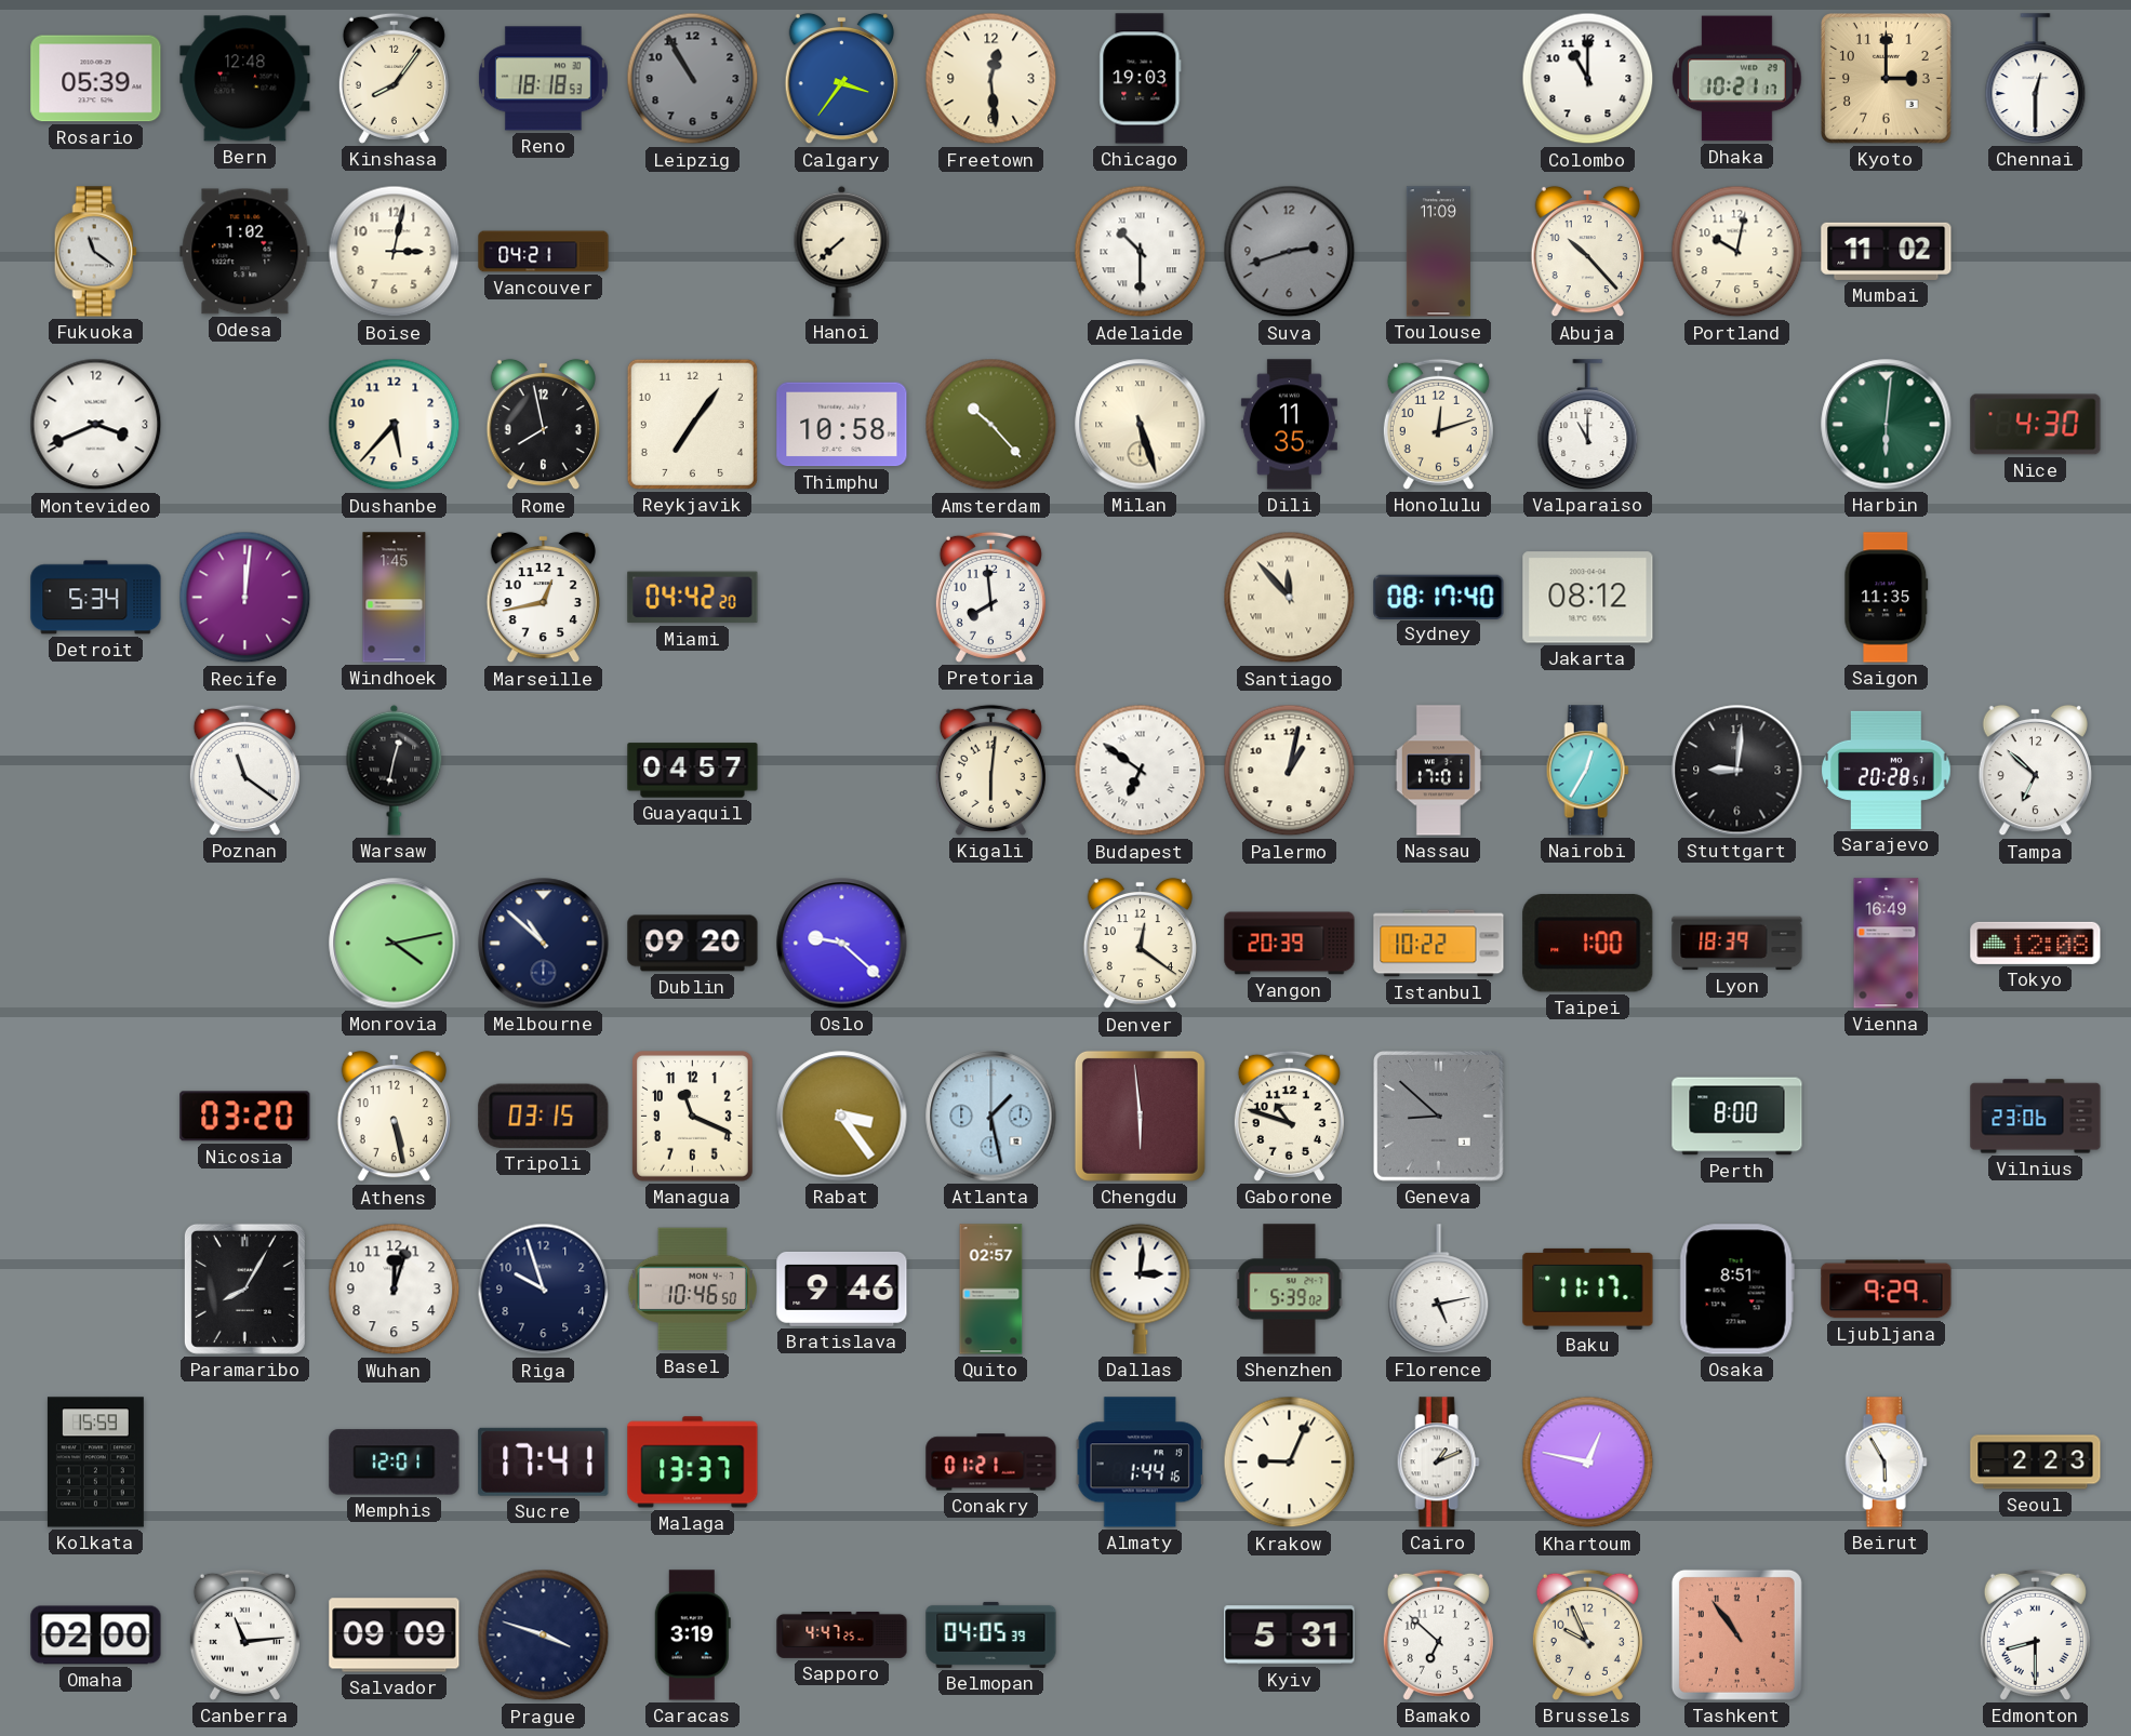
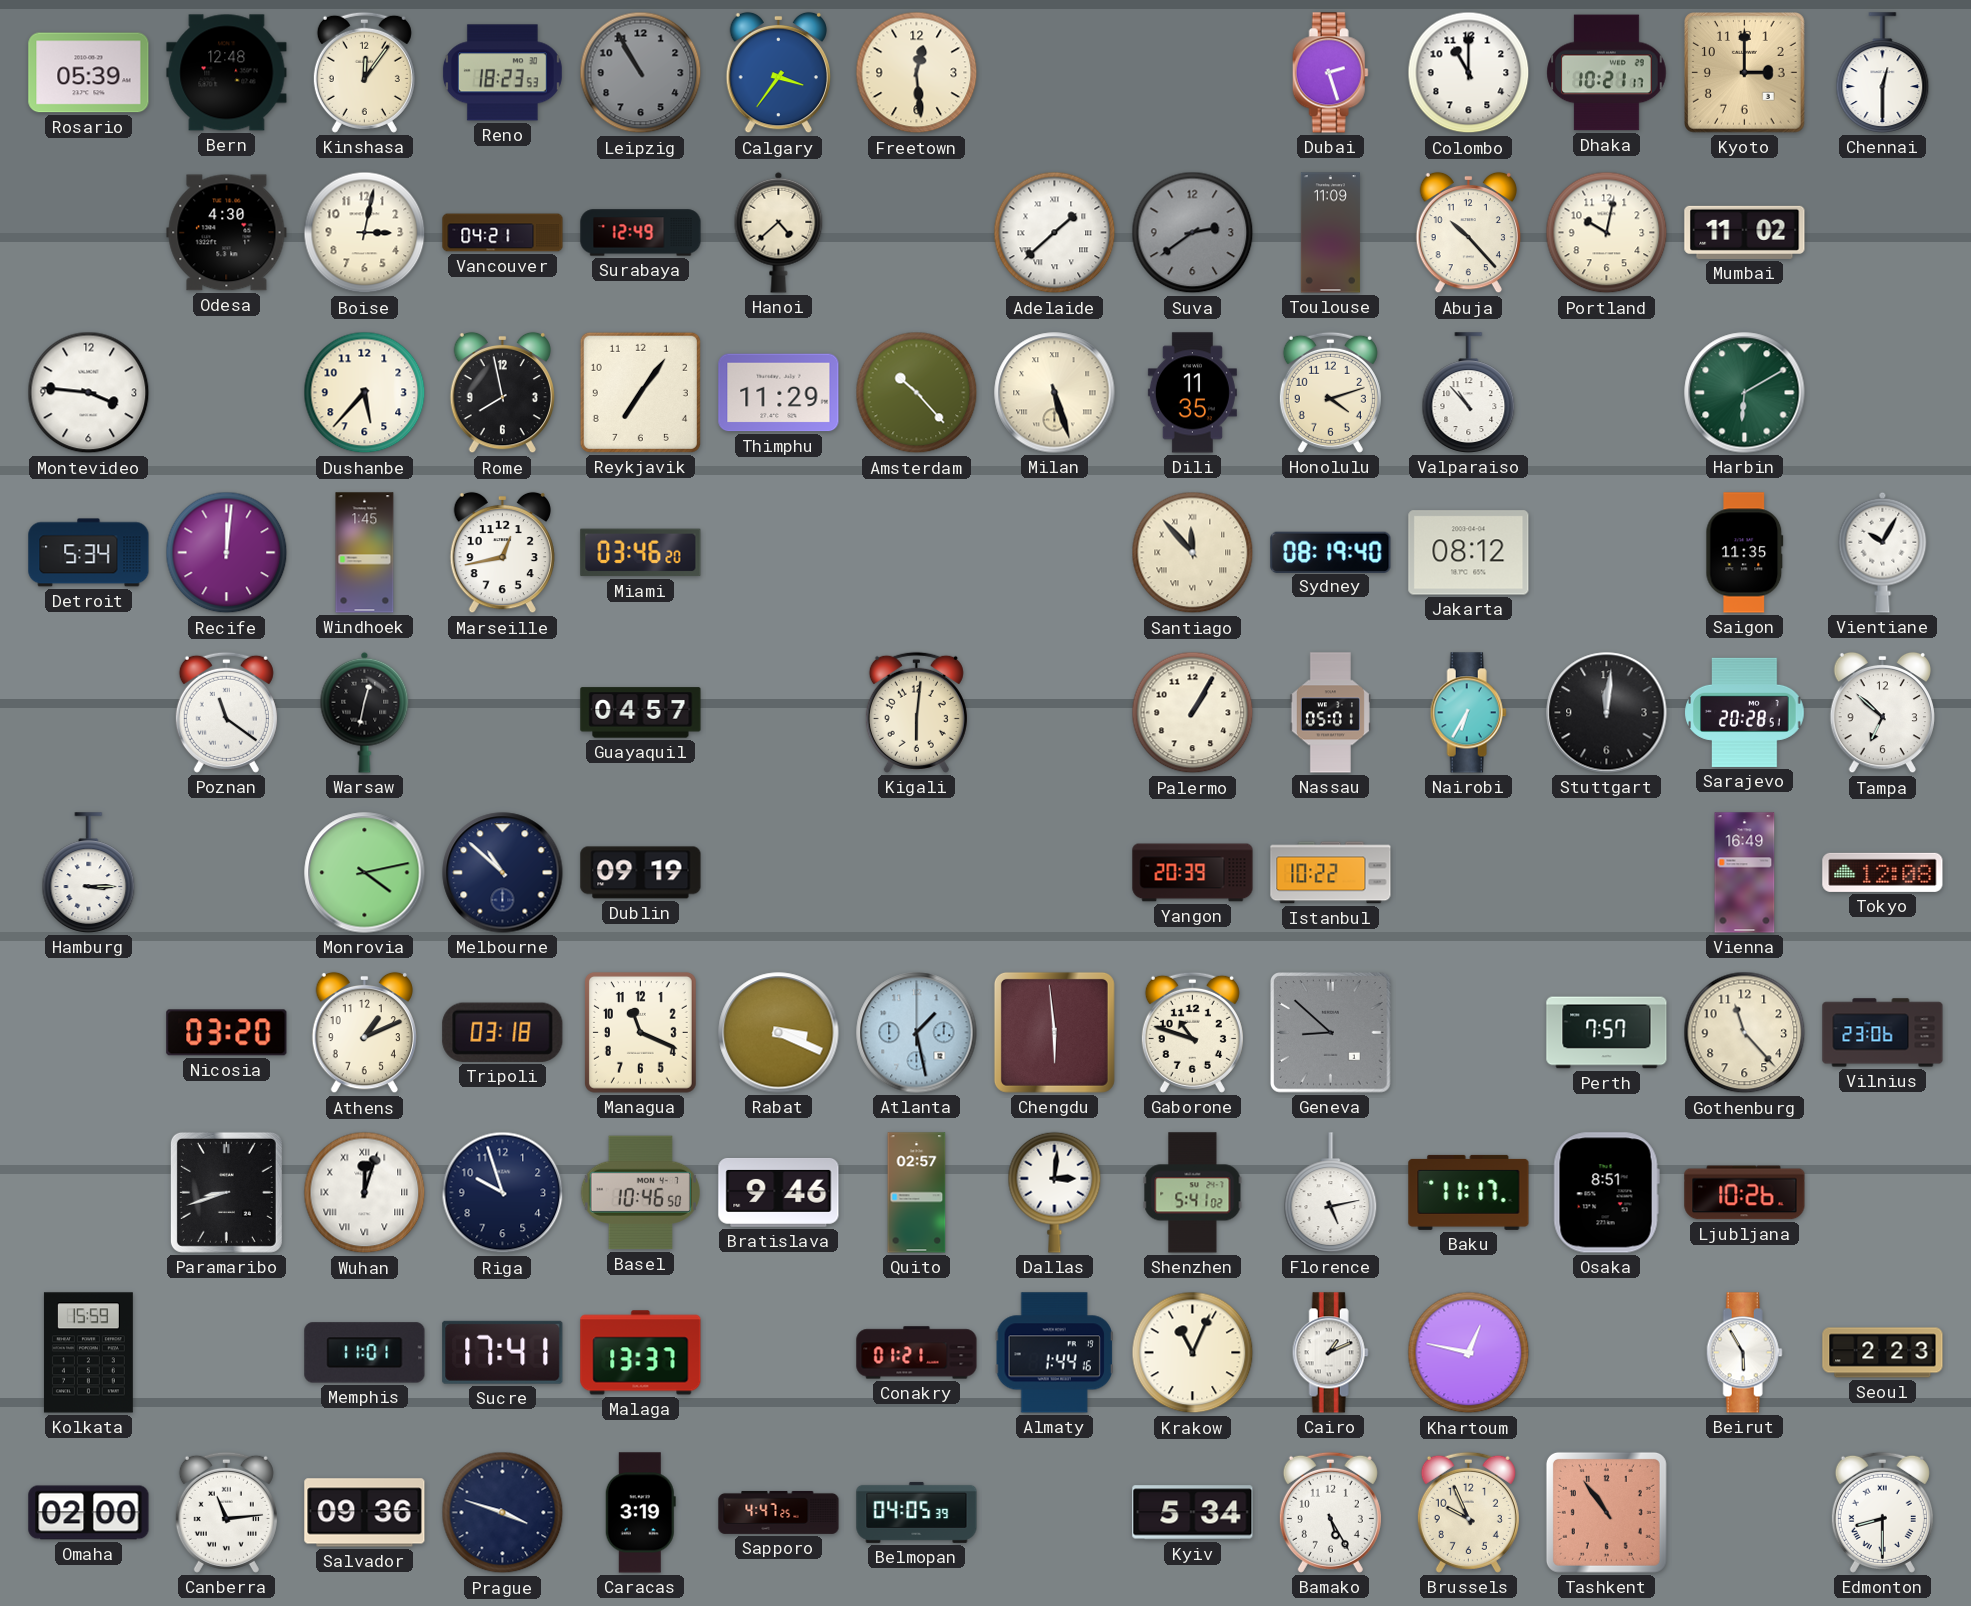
Kinshasa: 8:06 -> 12:06
Reno: 18:18 -> 18:23
Chicago: 19:03 -> none
Dubai: none -> 2:27
Fukuoka: 11:21 -> none
Odesa: 1:02 -> 4:30
Surabaya: none -> 12:49
Hanoi: 7:38 -> 4:38
Adelaide: 10:30 -> 1:38
Suva: 2:42 -> 2:39
Montevideo: 3:41 -> 3:46
Thimphu: 10:58 -> 11:29
Honolulu: 12:12 -> 4:12
Valparaiso: 11:00 -> 10:53
Harbin: 6:01 -> 6:10
Nice: 4:30 -> none
Miami: 04:42 -> 03:46
Pretoria: 7:59 -> none
Sydney: 08:17 -> 08:19
Vientiane: none -> 10:05
Budapest: 6:51 -> none
Palermo: 1:02 -> 1:05
Nassau: 17:01 -> 05:01
Nairobi: 12:35 -> 6:35
Stuttgart: 9:01 -> 12:01
Hamburg: none -> 3:15
Dublin: 09:20 -> 09:19
Oslo: 9:22 -> none
Denver: 12:21 -> none
Taipei: 1:00 -> none
Lyon: 18:39 -> none
Athens: 5:28 -> 1:11
Tripoli: 03:15 -> 03:18
Rabat: 3:24 -> 3:19
Perth: 8:00 -> 7:57
Gothenburg: none -> 11:23
Paramaribo: 8:05 -> 8:42
Wuhan numerals: Arabic -> Roman
Shenzhen: 5:39 -> 5:41
Ljubljana: 9:29 -> 10:26
Memphis: 12:01 -> 11:01
Krakow: 9:04 -> 11:04
Salvador: 09:09 -> 09:36
Kyiv: 5:31 -> 5:34
Bamako: 6:52 -> 5:25
